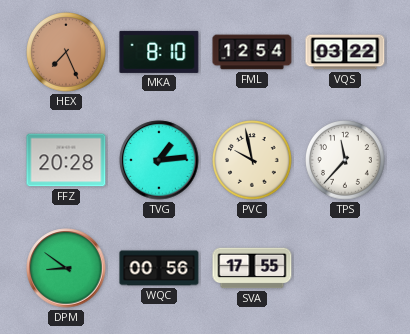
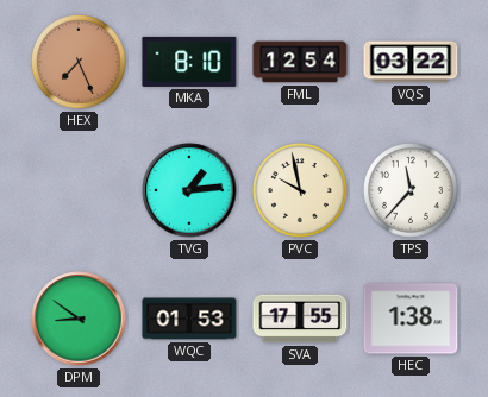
FFZ: 20:28 -> none
WQC: 00:56 -> 01:53
HEC: none -> 1:38
